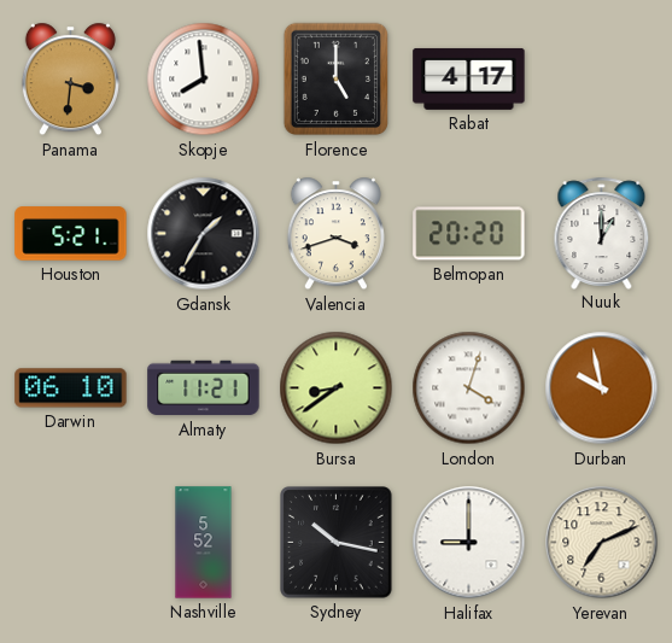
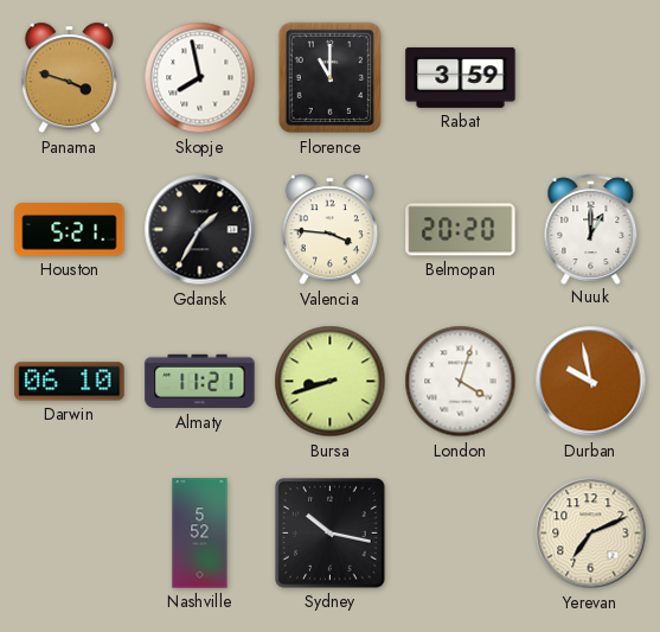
Panama: 3:31 -> 3:48
Skopje: 7:59 -> 7:58
Florence: 5:00 -> 11:00
Rabat: 4:17 -> 3:59
Valencia: 3:42 -> 3:46
Bursa: 8:39 -> 8:42
Halifax: 9:00 -> none
